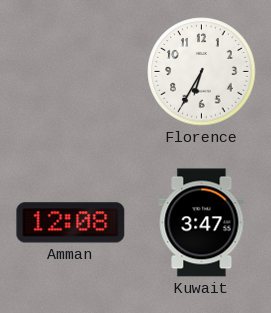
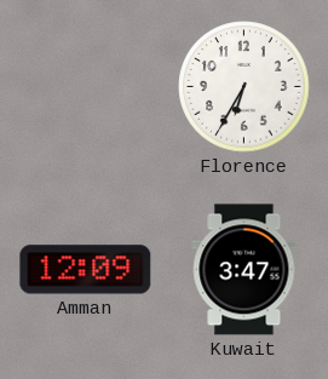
Amman: 12:08 -> 12:09
